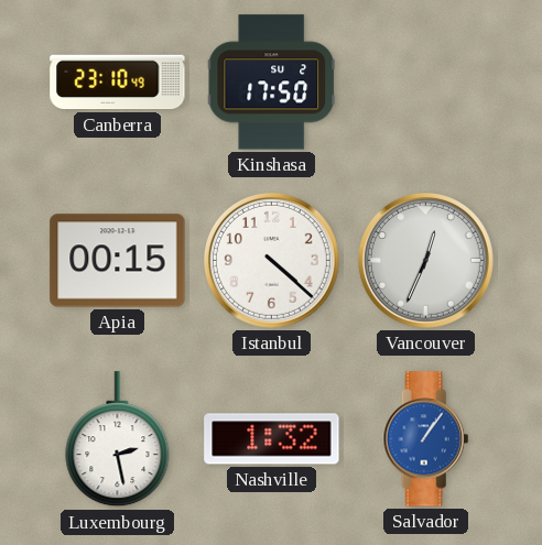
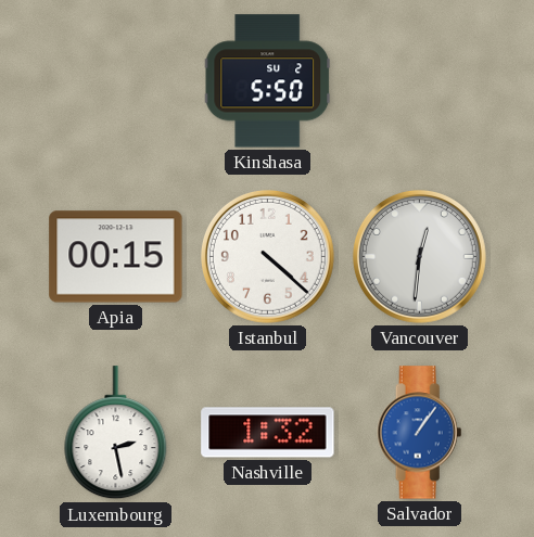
Canberra: 23:10 -> none
Kinshasa: 17:50 -> 5:50
Vancouver: 12:34 -> 12:31
